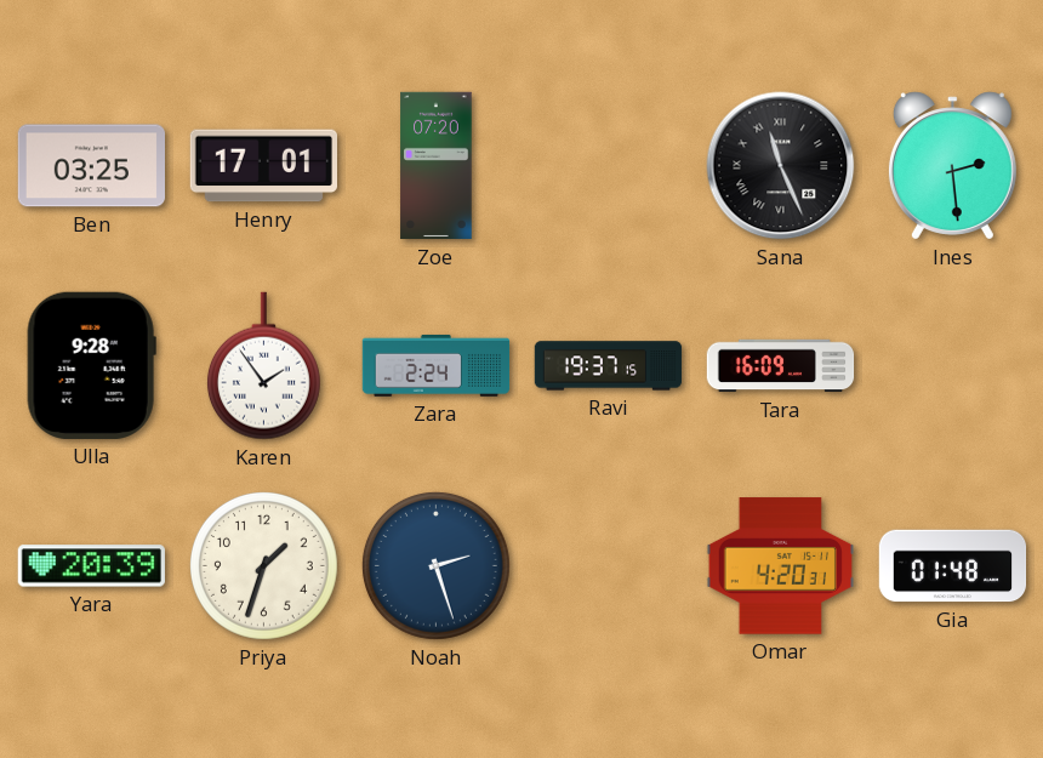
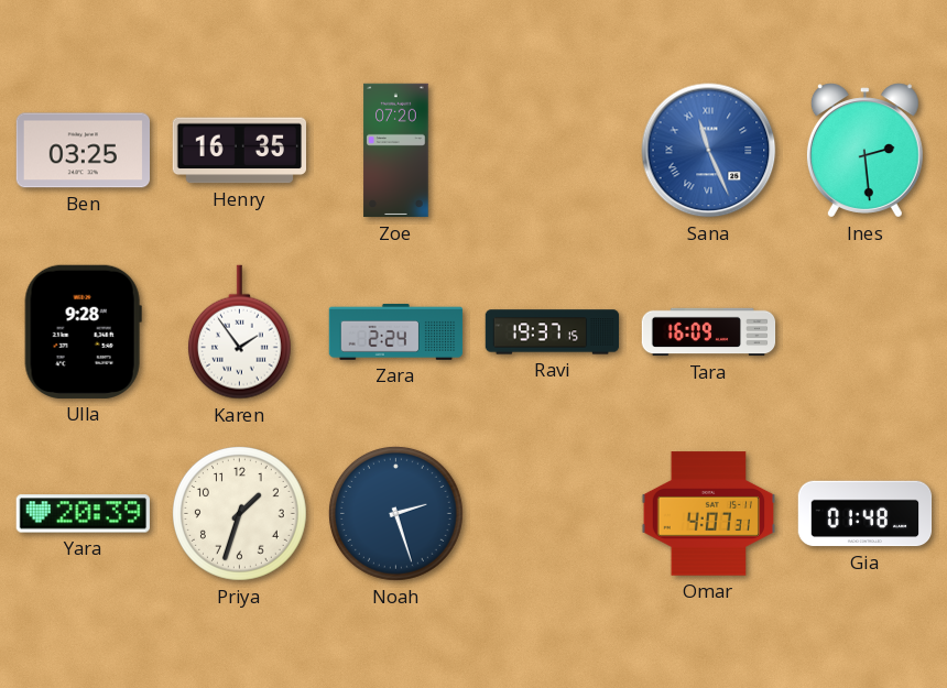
Henry: 17:01 -> 16:35
Sana dial: black -> blue
Omar: 4:20 -> 4:07
